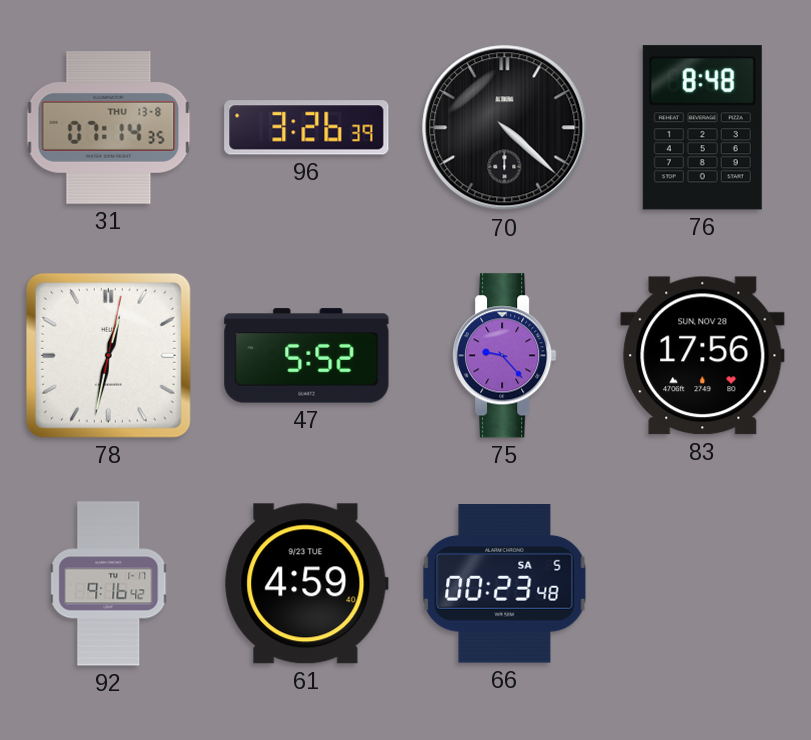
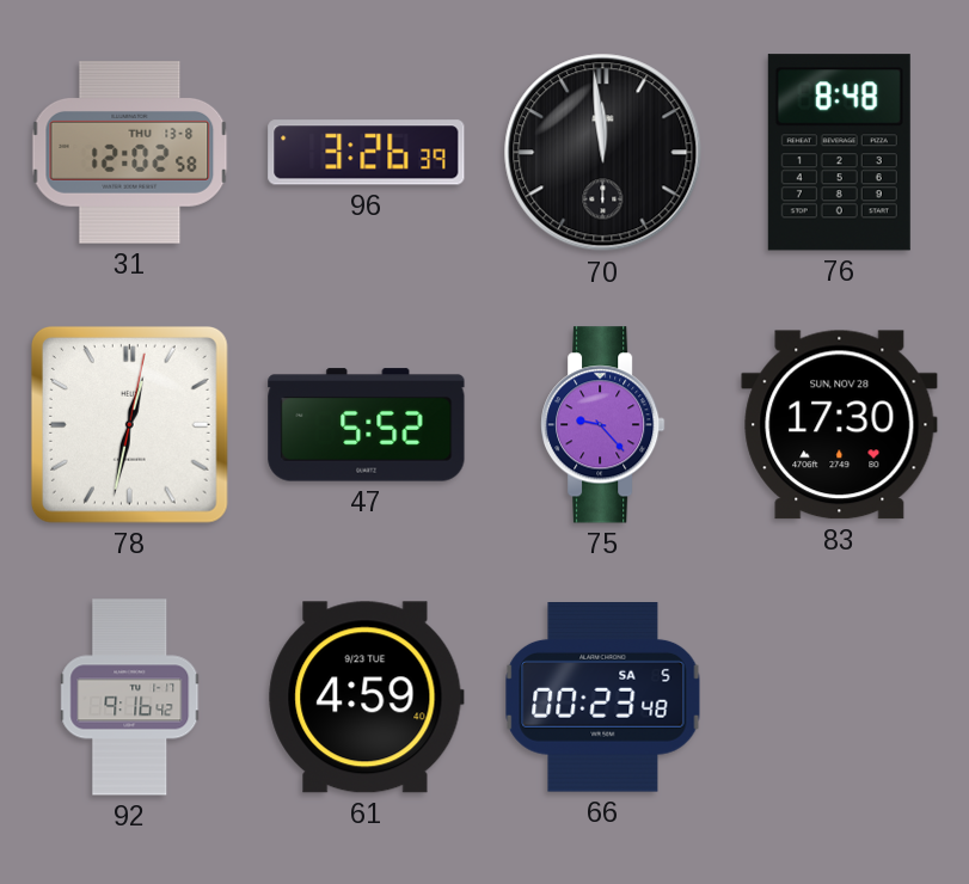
31: 07:14 -> 12:02
70: 4:22 -> 11:59
83: 17:56 -> 17:30
